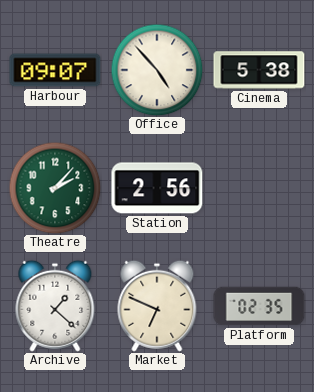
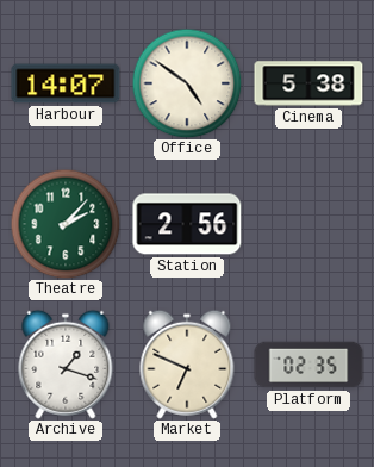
Harbour: 09:07 -> 14:07
Office: 4:53 -> 4:51
Archive: 1:22 -> 1:18
